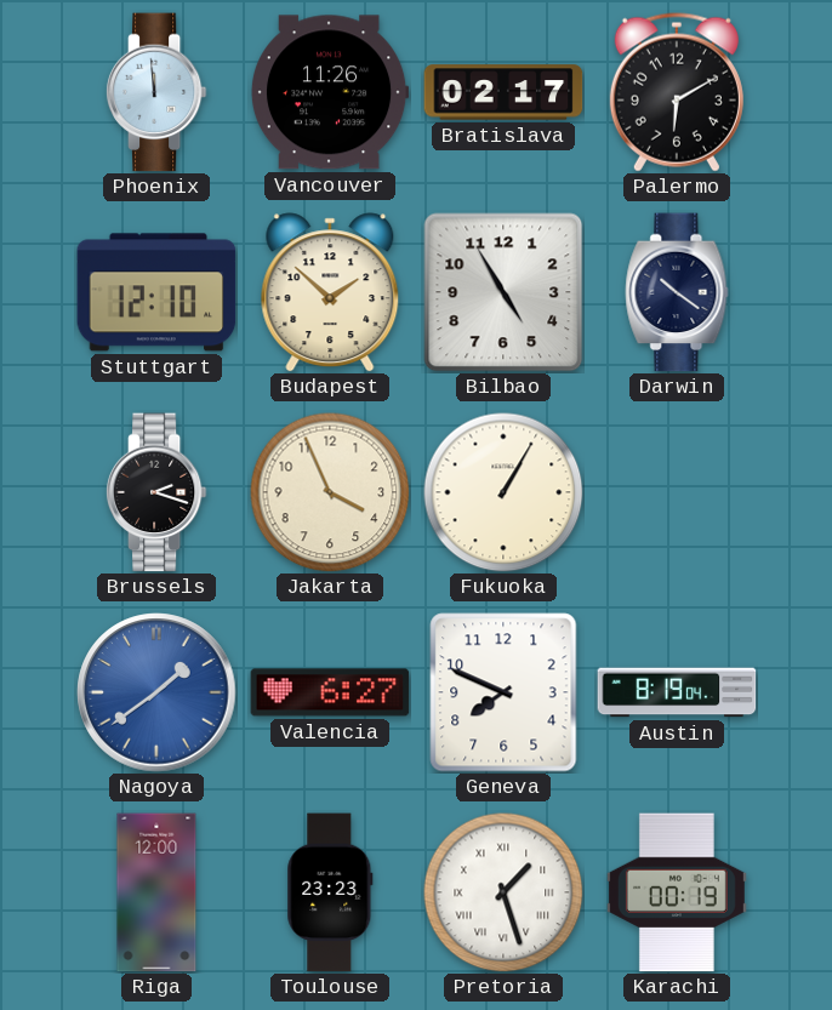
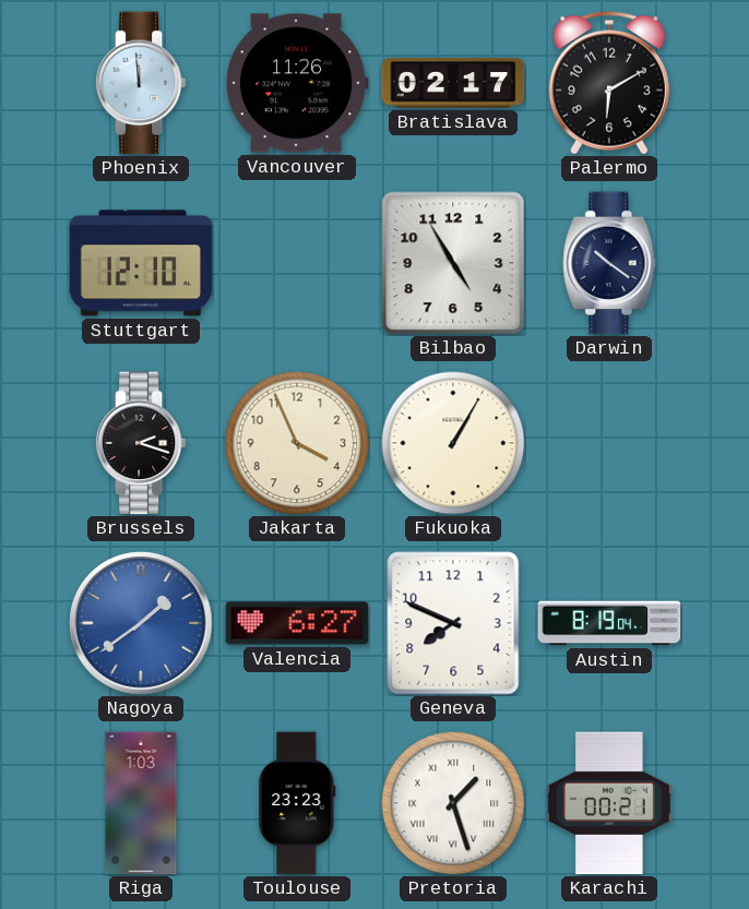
Budapest: 1:52 -> none
Riga: 12:00 -> 1:03
Karachi: 00:19 -> 00:21
